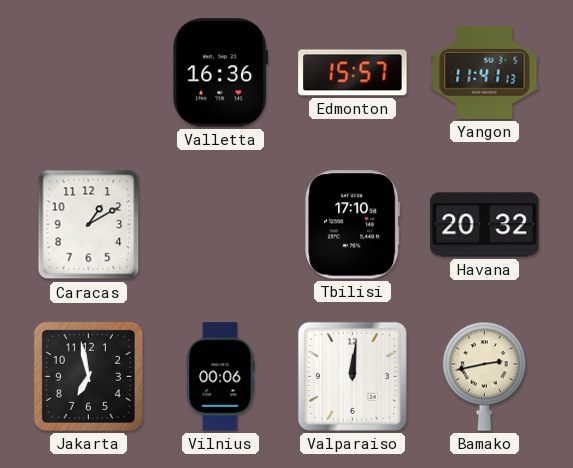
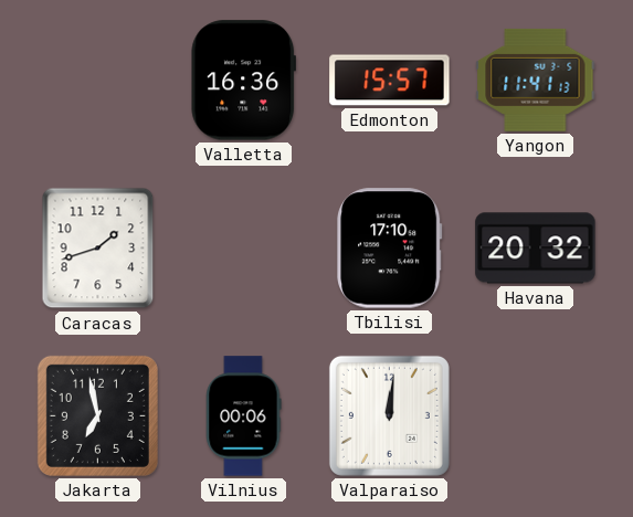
Caracas: 1:10 -> 1:42
Bamako: 2:43 -> none
